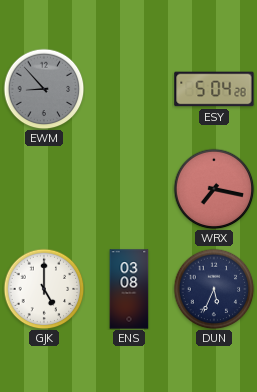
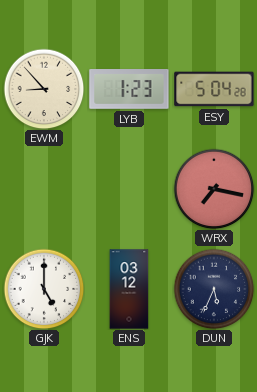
EWM dial: grey -> cream
LYB: none -> 1:23
ENS: 03:08 -> 03:12
